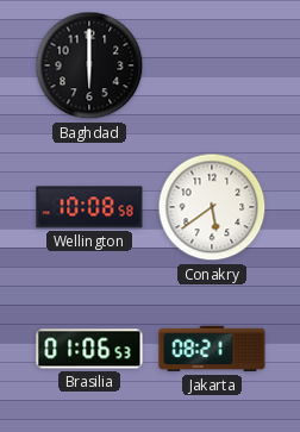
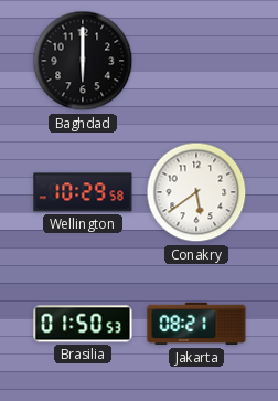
Wellington: 10:08 -> 10:29
Brasilia: 01:06 -> 01:50
